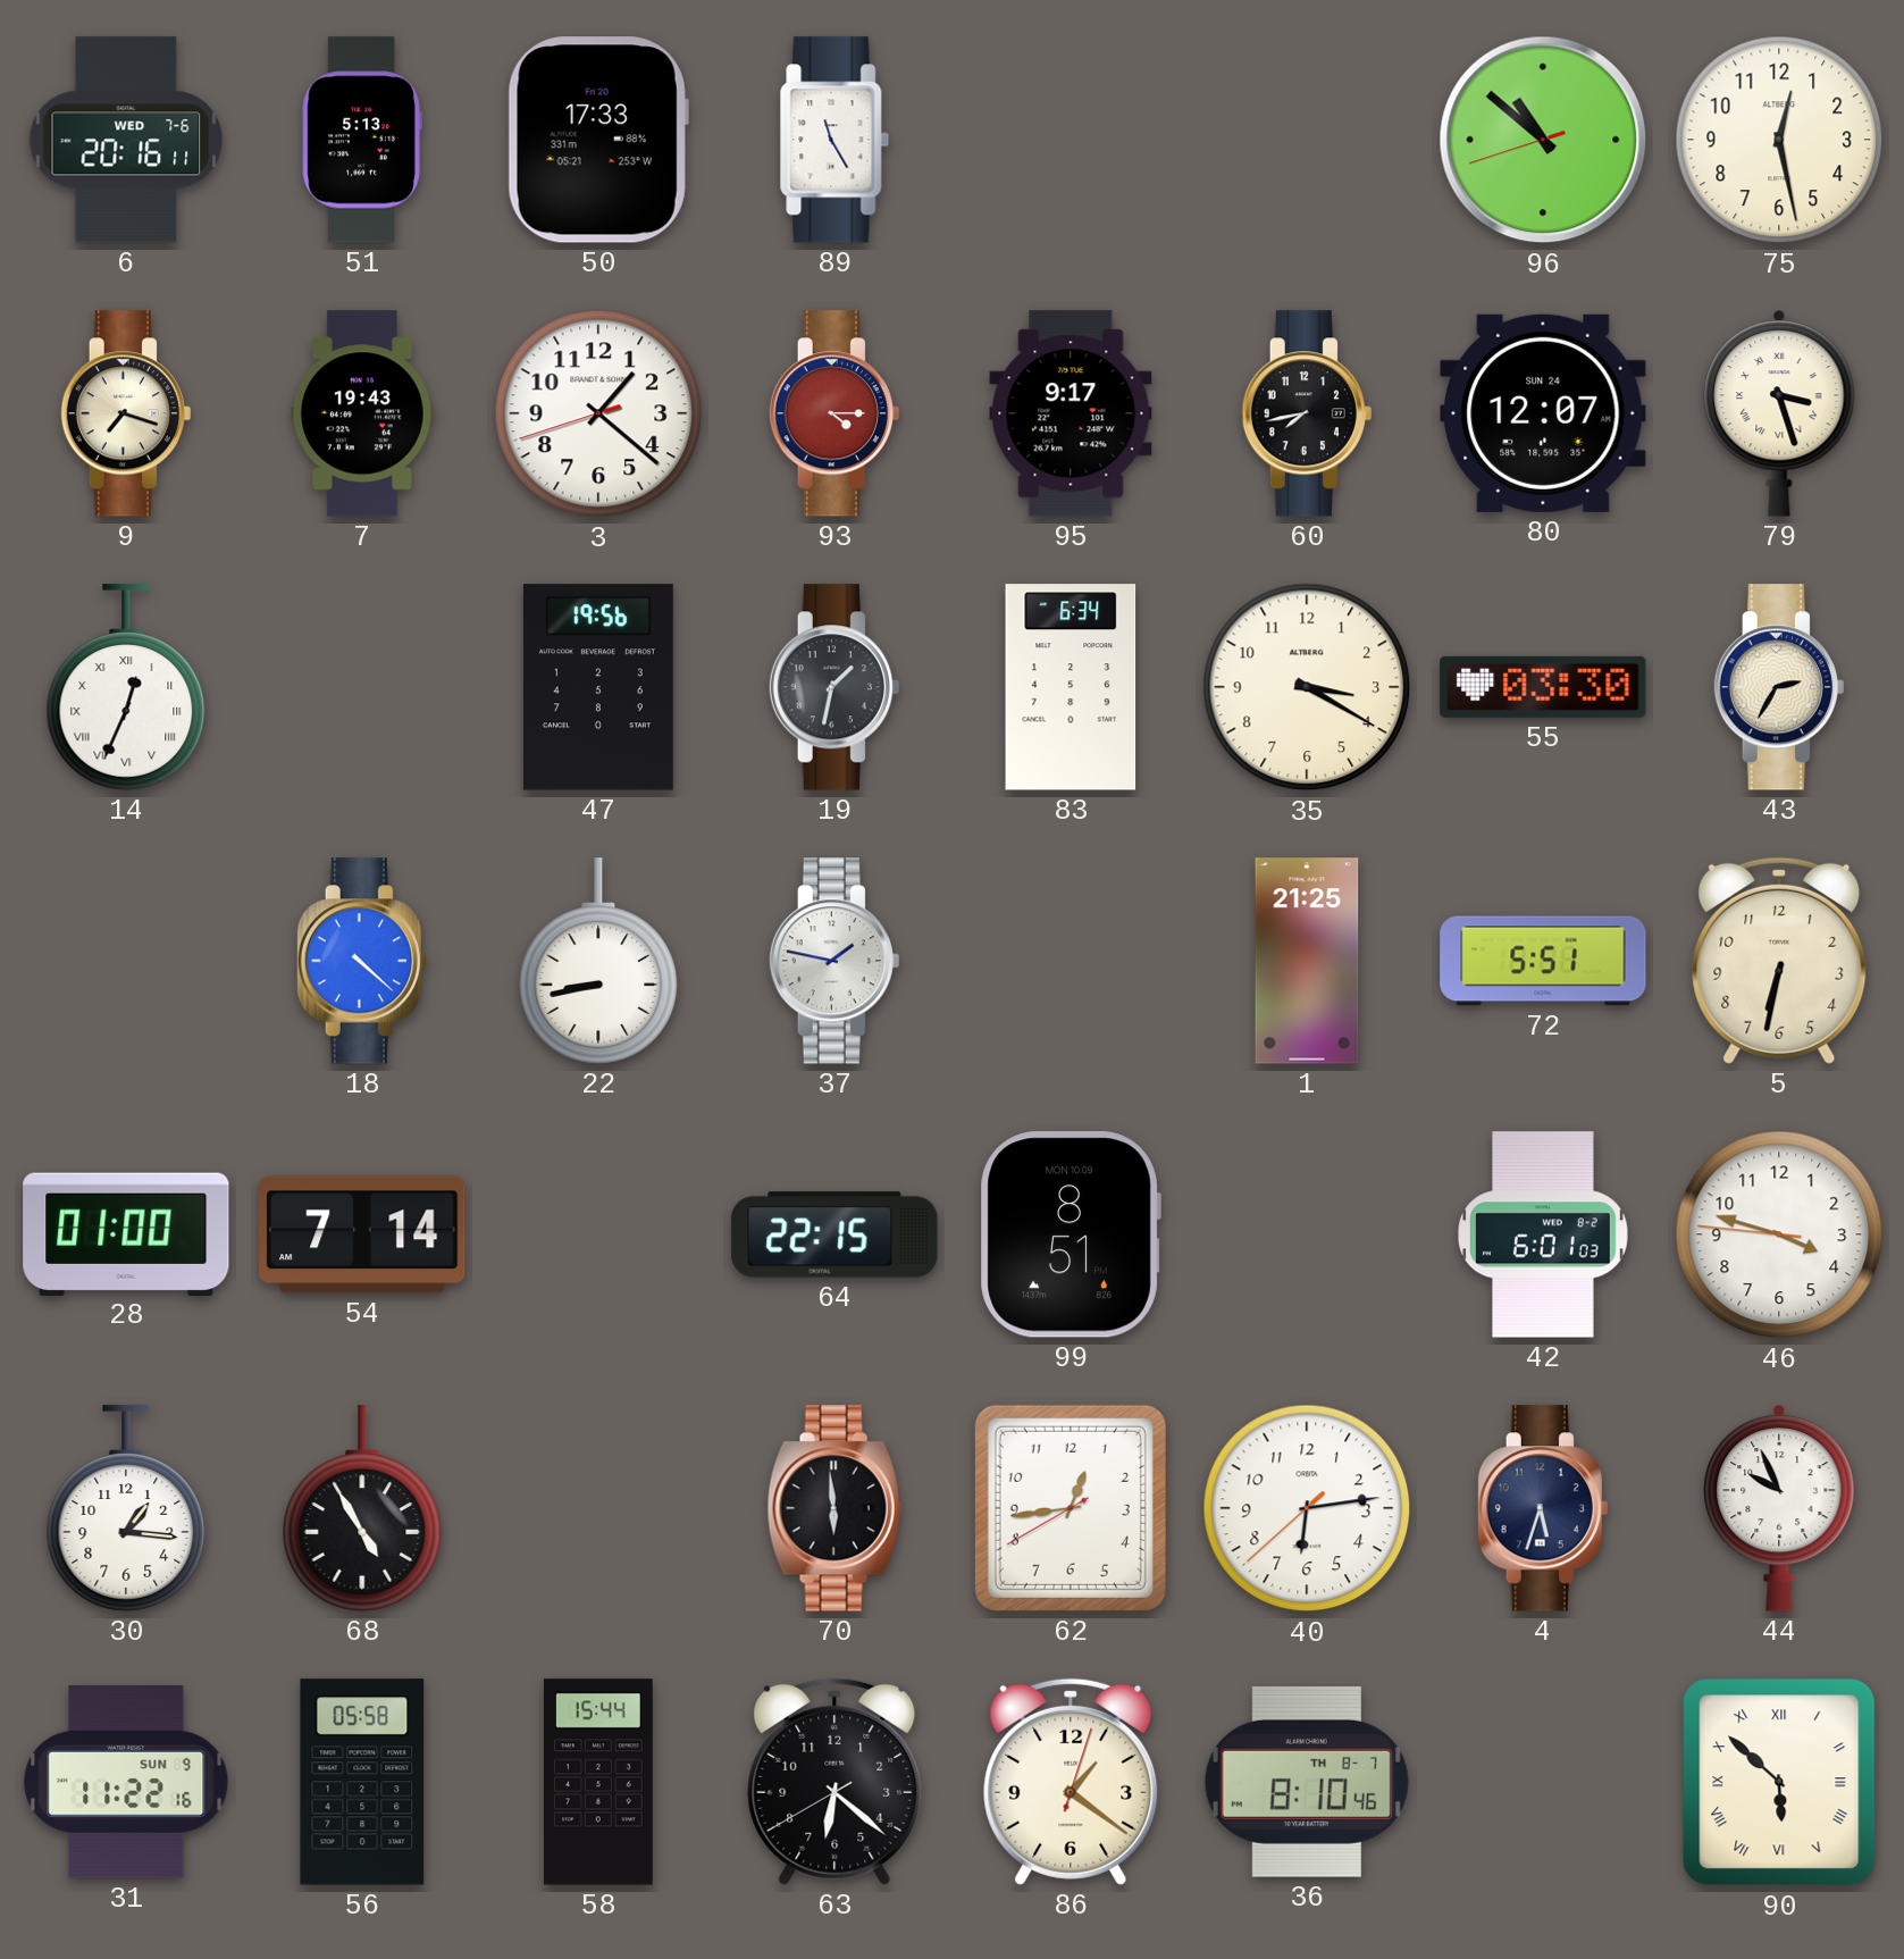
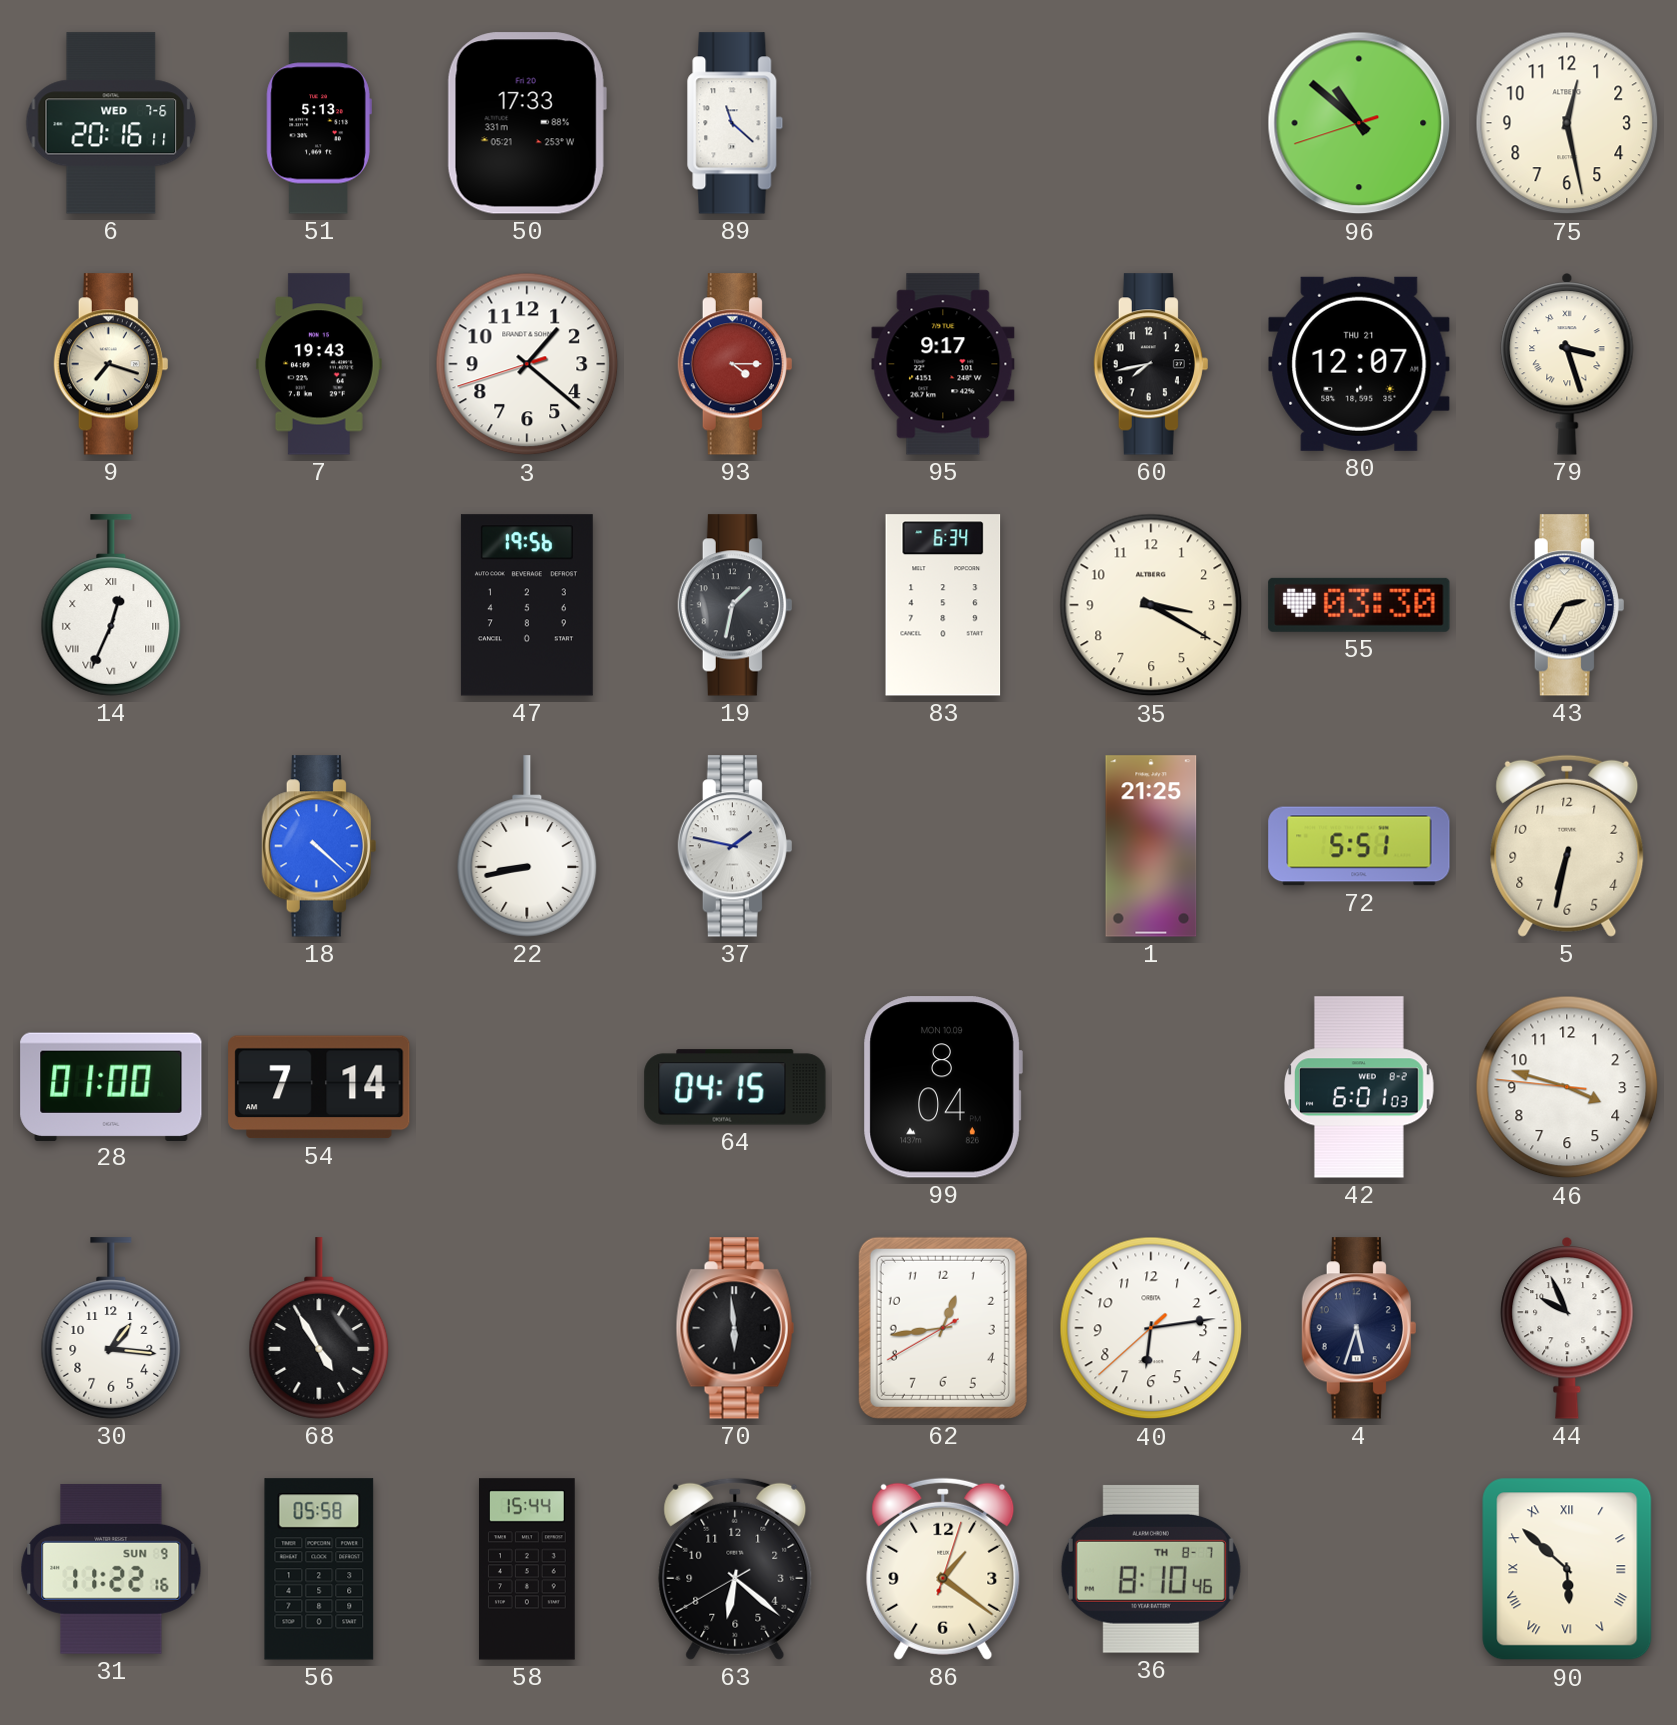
89: 11:25 -> 11:22
80 date: SUN 24 -> THU 21
64: 22:15 -> 04:15
99: 8:51 -> 8:04
